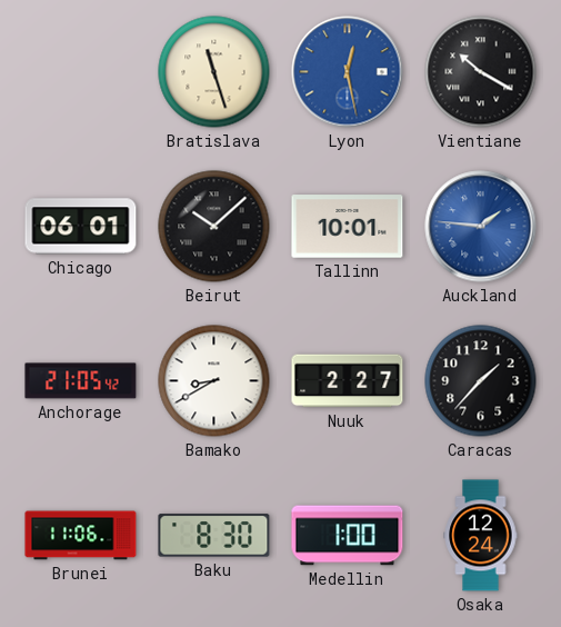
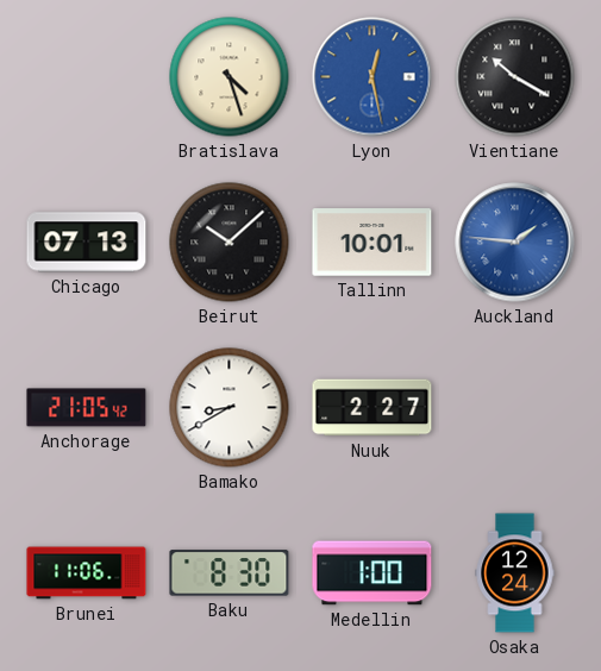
Bratislava: 11:27 -> 4:27
Chicago: 06:01 -> 07:13
Caracas: 1:37 -> none
